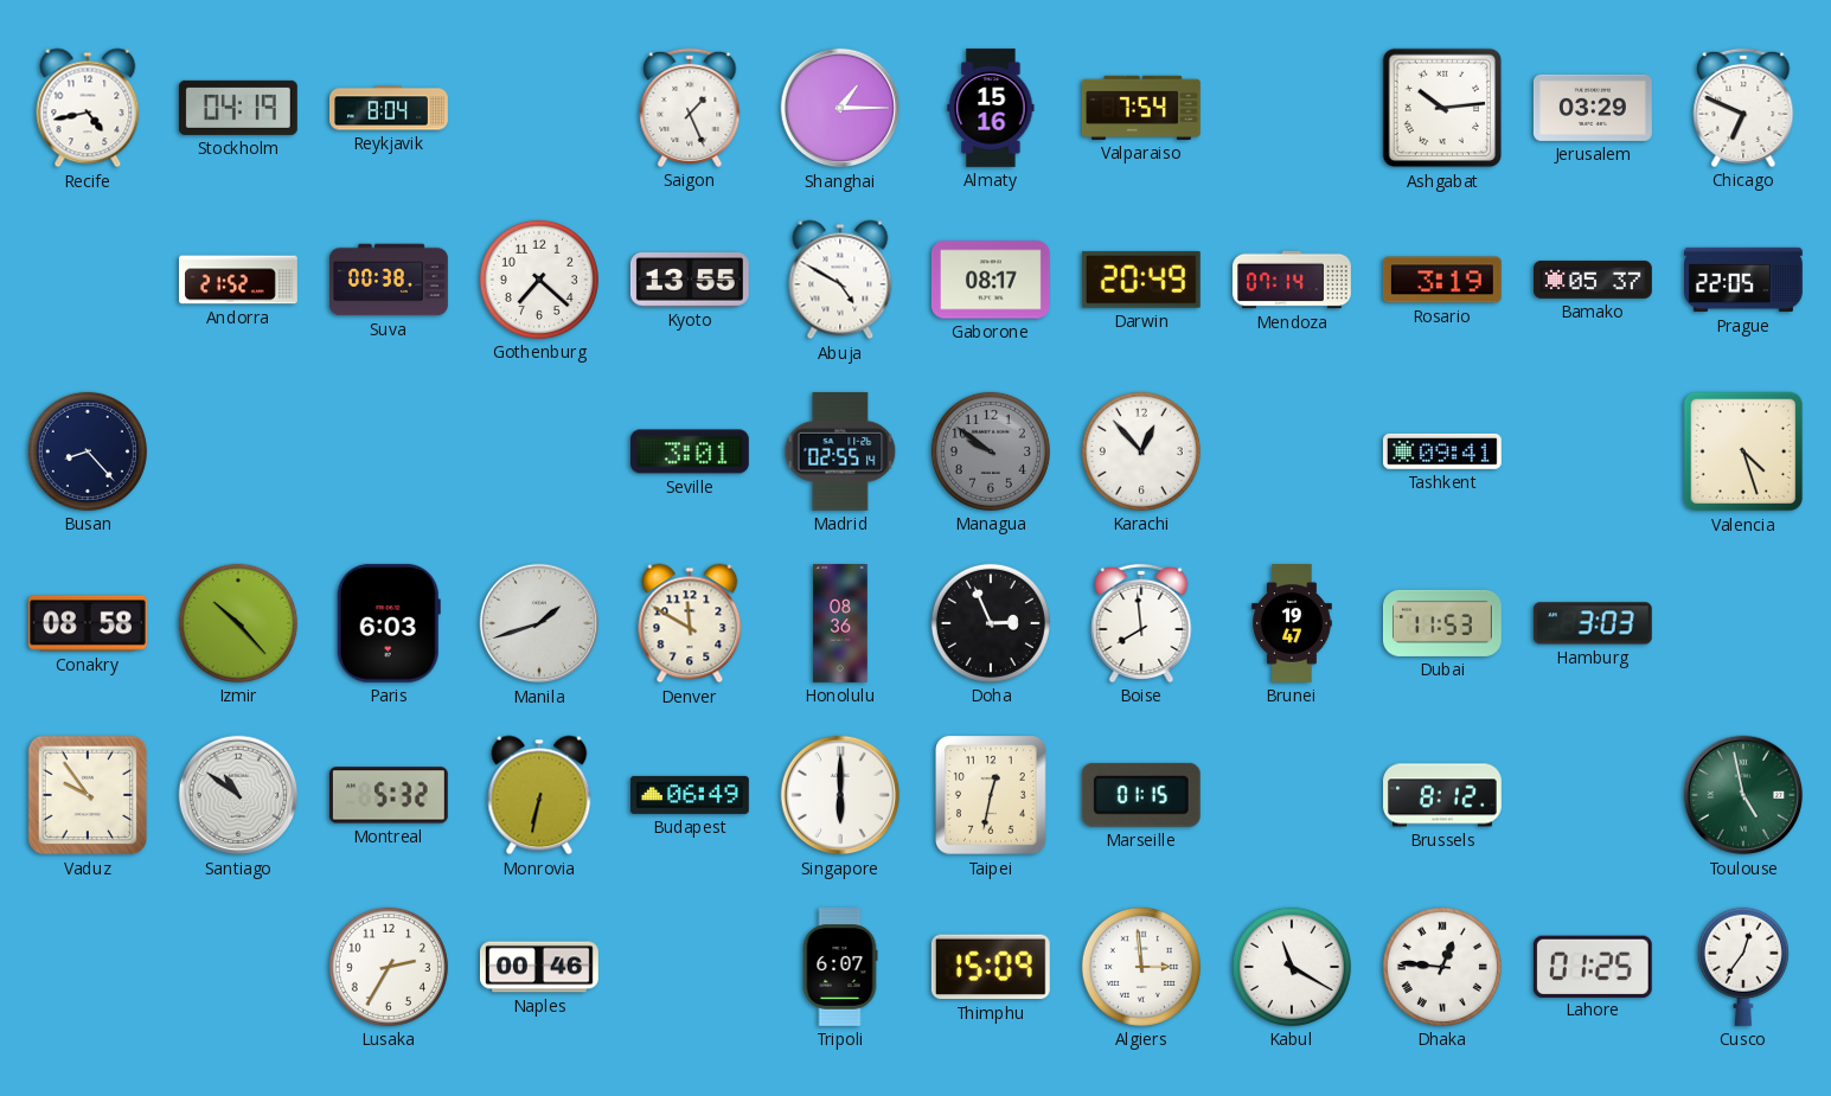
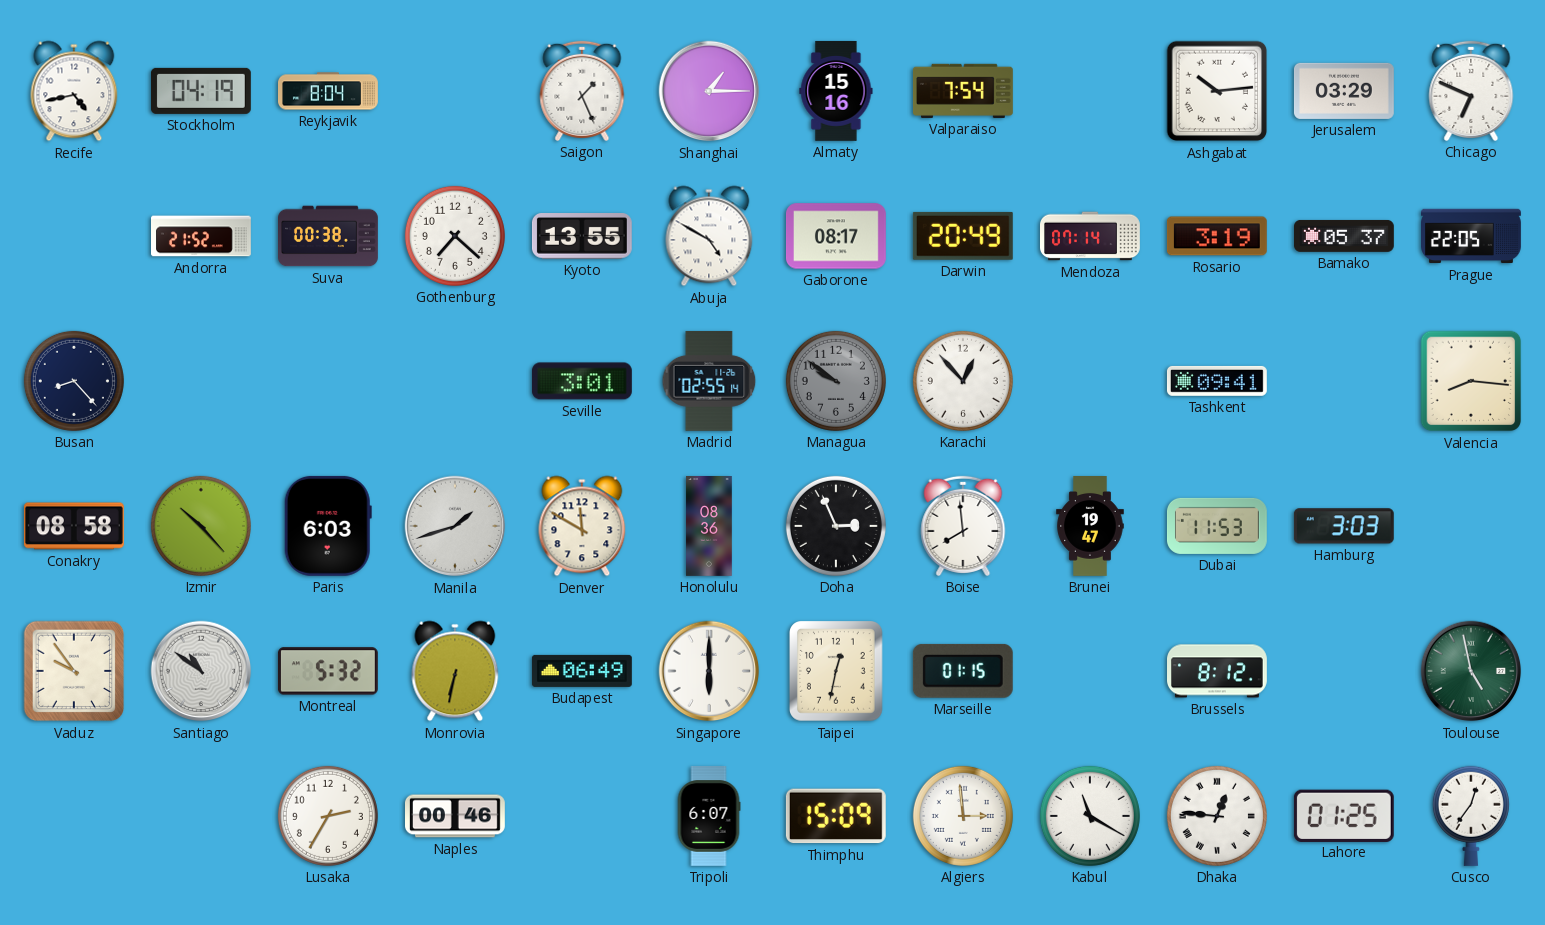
Valencia: 4:27 -> 8:16
